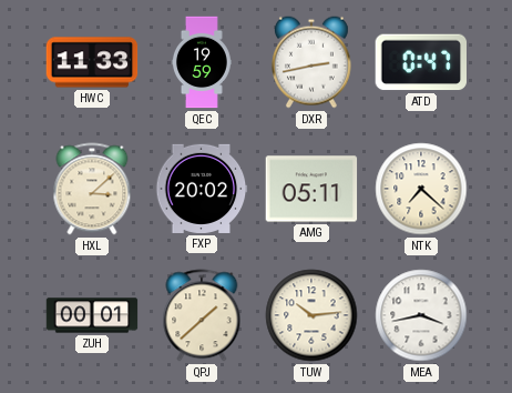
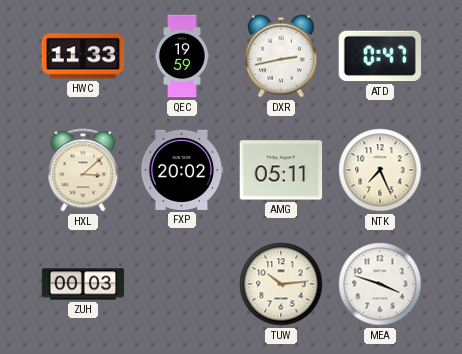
NTK: 7:22 -> 7:26
ZUH: 00:01 -> 00:03
QPJ: 1:38 -> none
MEA: 3:43 -> 3:48
